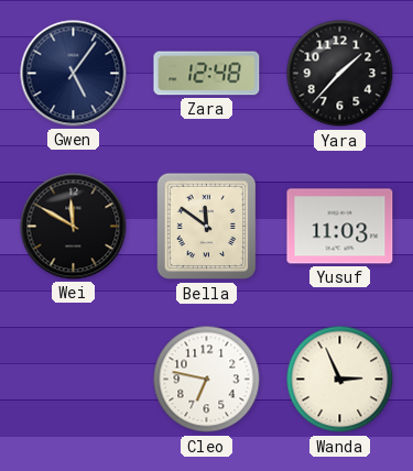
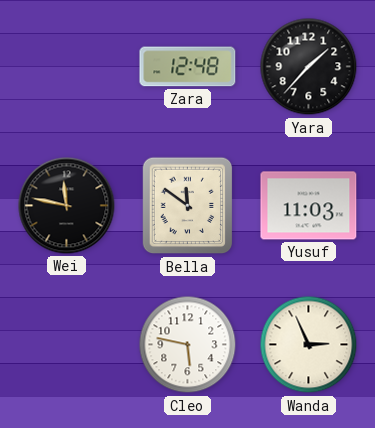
Gwen: 5:06 -> none
Wei: 11:50 -> 11:47
Cleo: 6:47 -> 5:47
